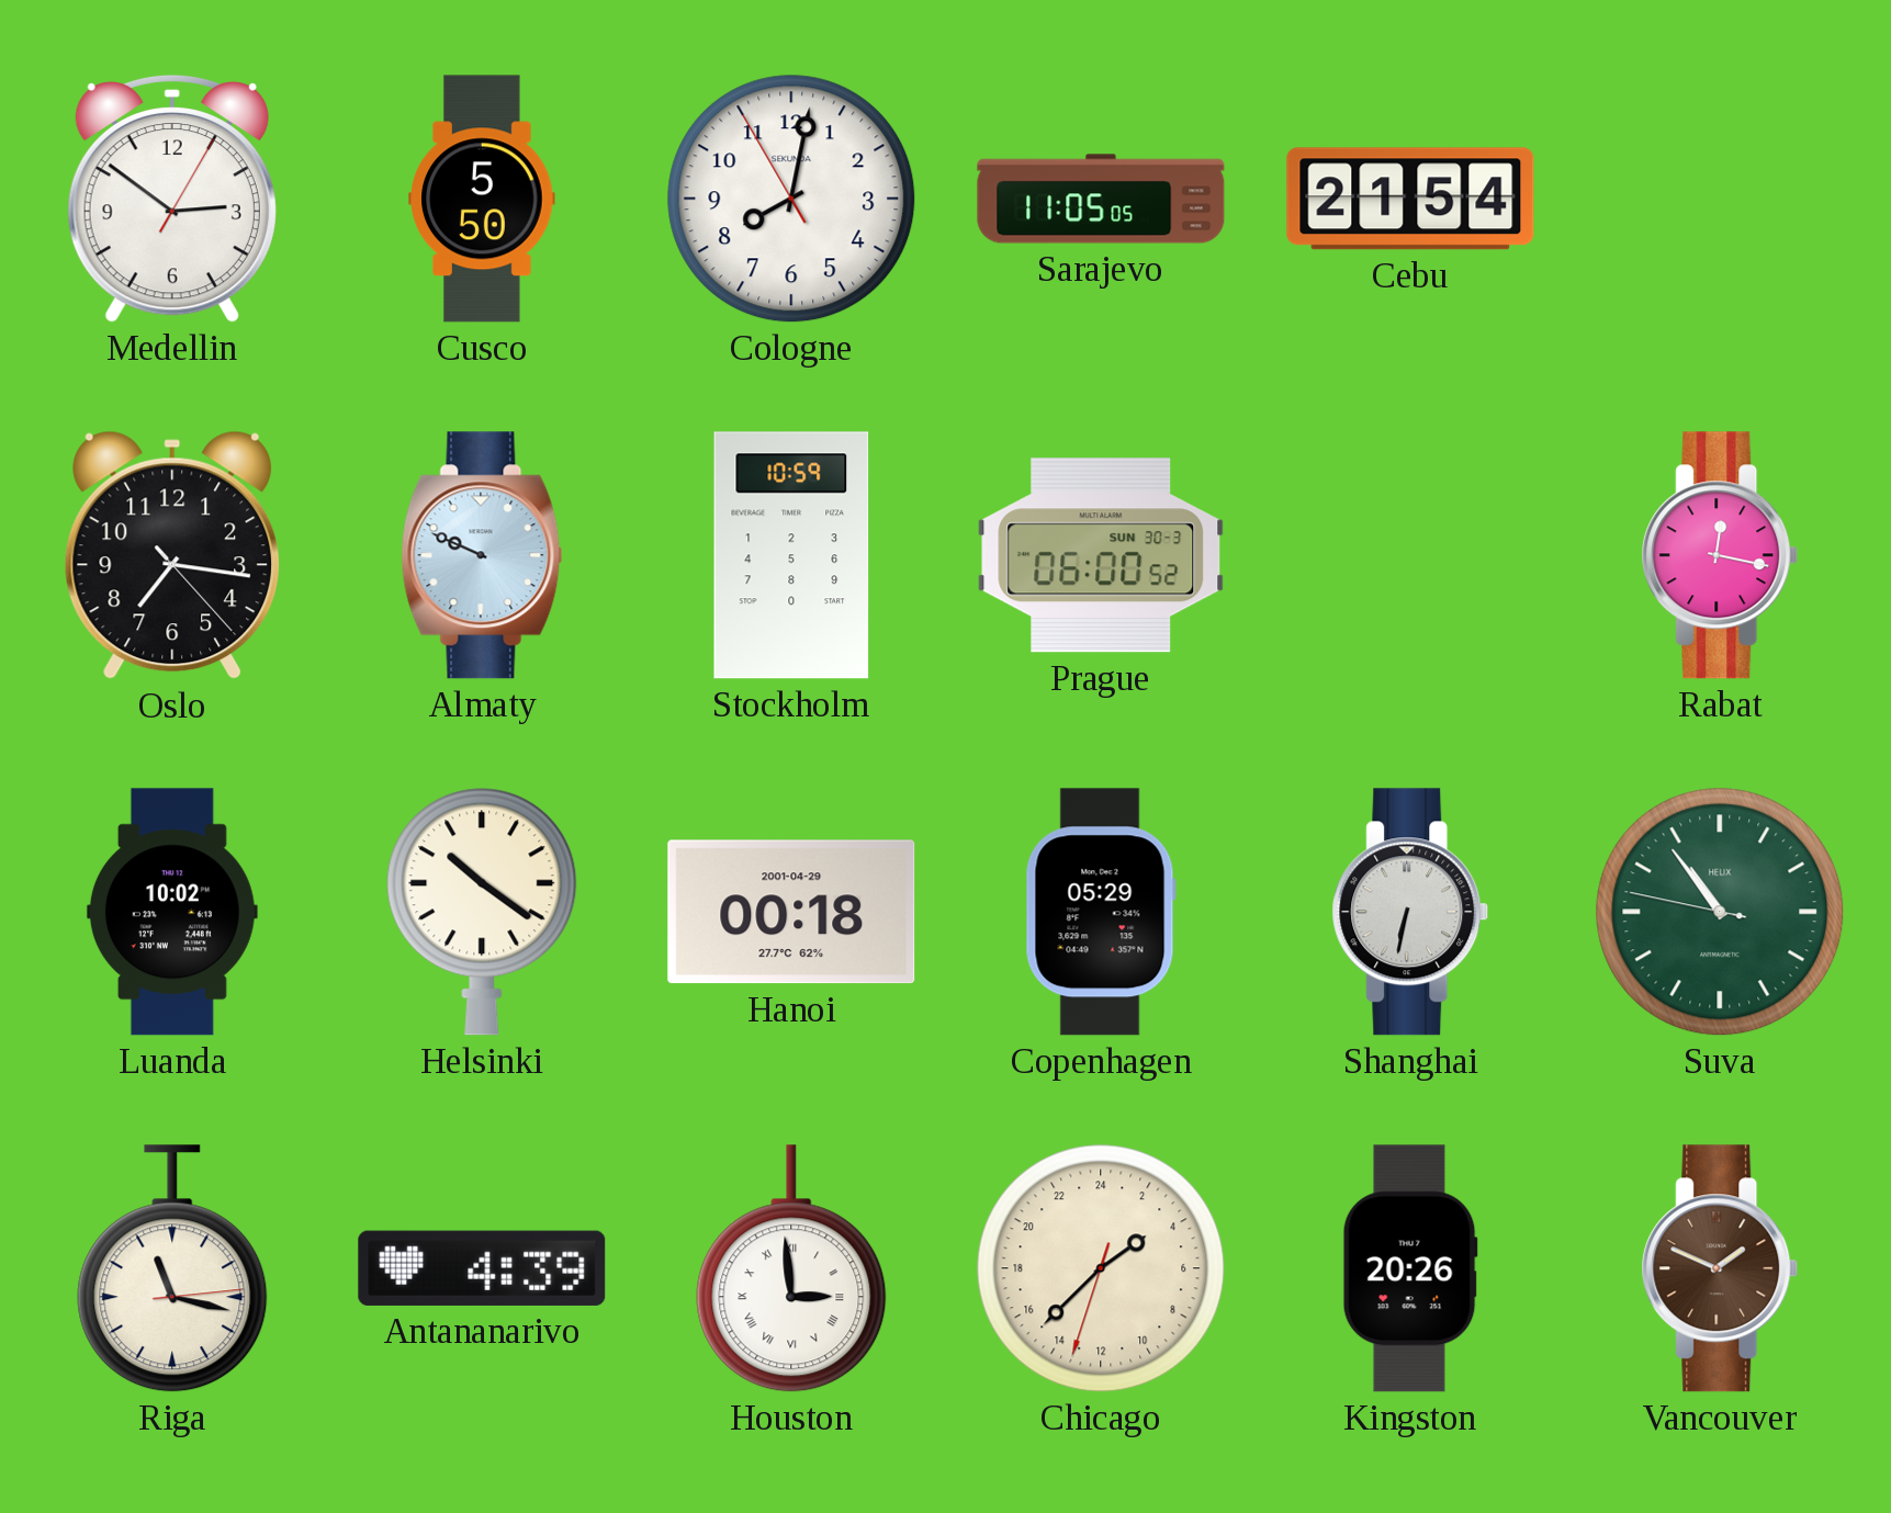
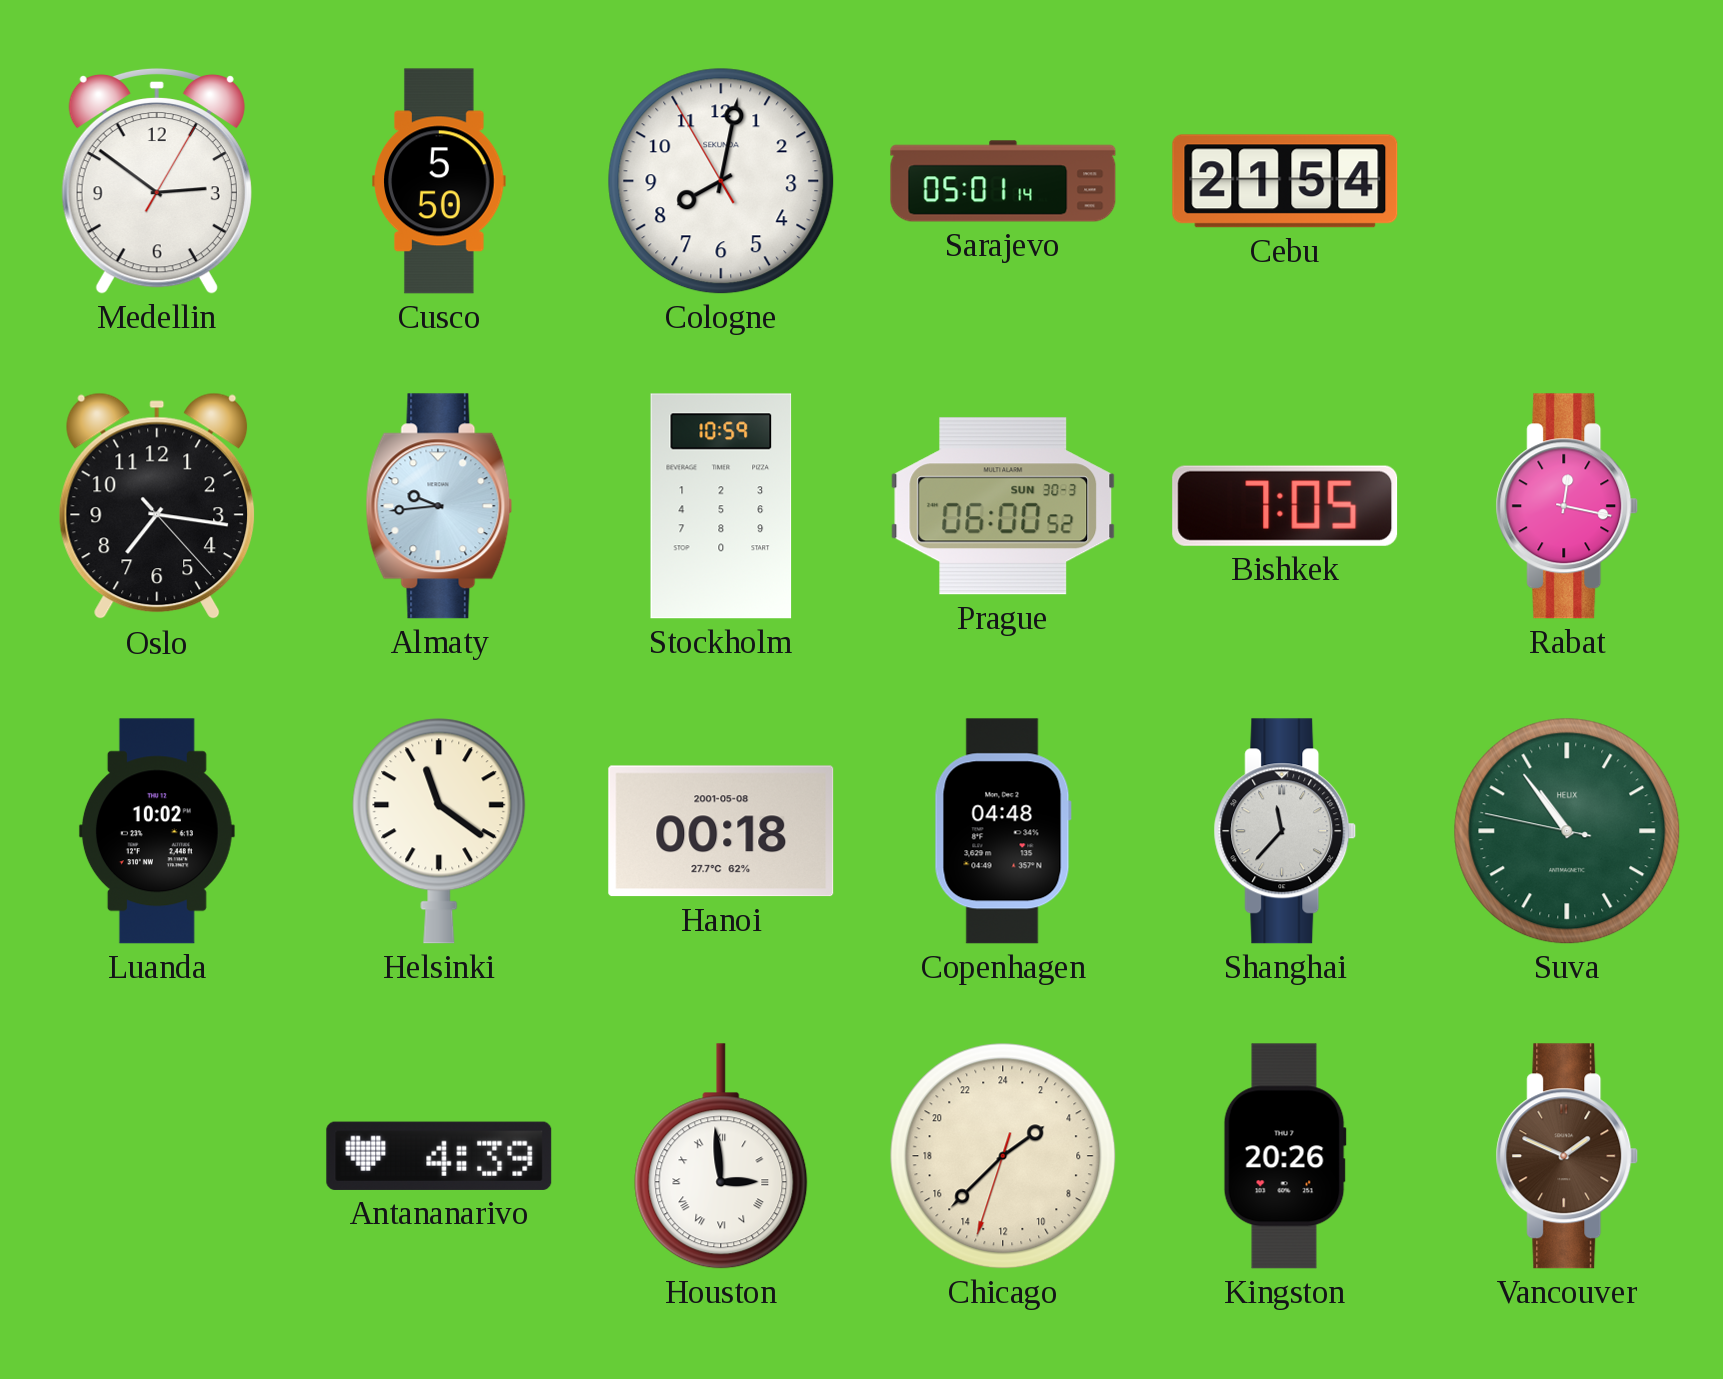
Sarajevo: 11:05 -> 05:01
Almaty: 9:49 -> 9:44
Bishkek: none -> 7:05
Helsinki: 10:21 -> 11:21
Hanoi date: 2001-04-29 -> 2001-05-08
Copenhagen: 05:29 -> 04:48
Shanghai: 6:32 -> 11:37
Riga: 11:17 -> none
